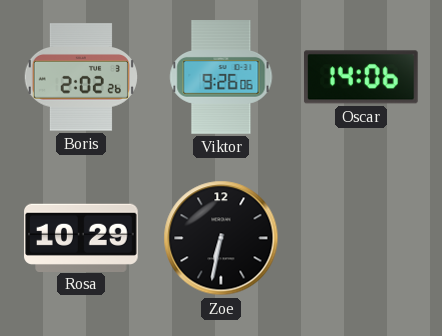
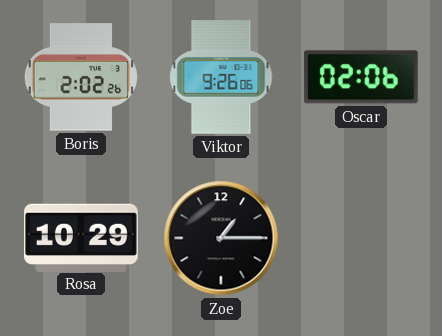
Oscar: 14:06 -> 02:06
Zoe: 6:32 -> 1:15
